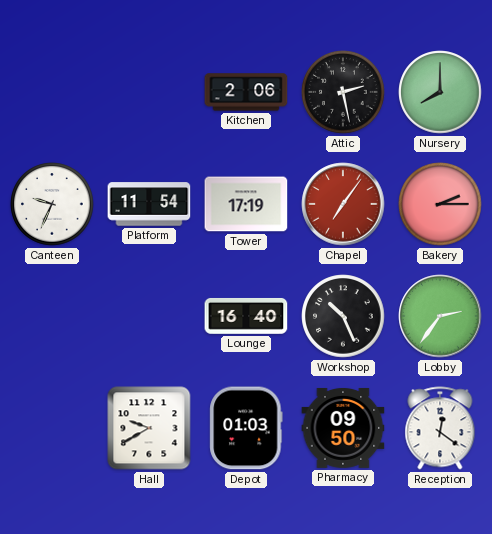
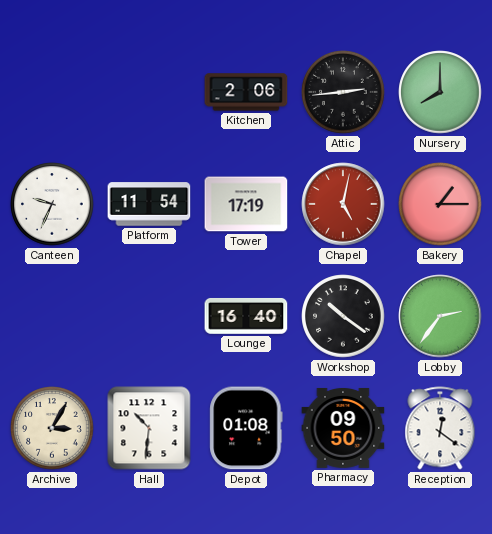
Attic: 2:28 -> 2:44
Chapel: 7:06 -> 5:02
Bakery: 2:15 -> 1:15
Workshop: 10:26 -> 10:21
Archive: none -> 3:05
Hall: 9:40 -> 10:31
Depot: 01:03 -> 01:08
